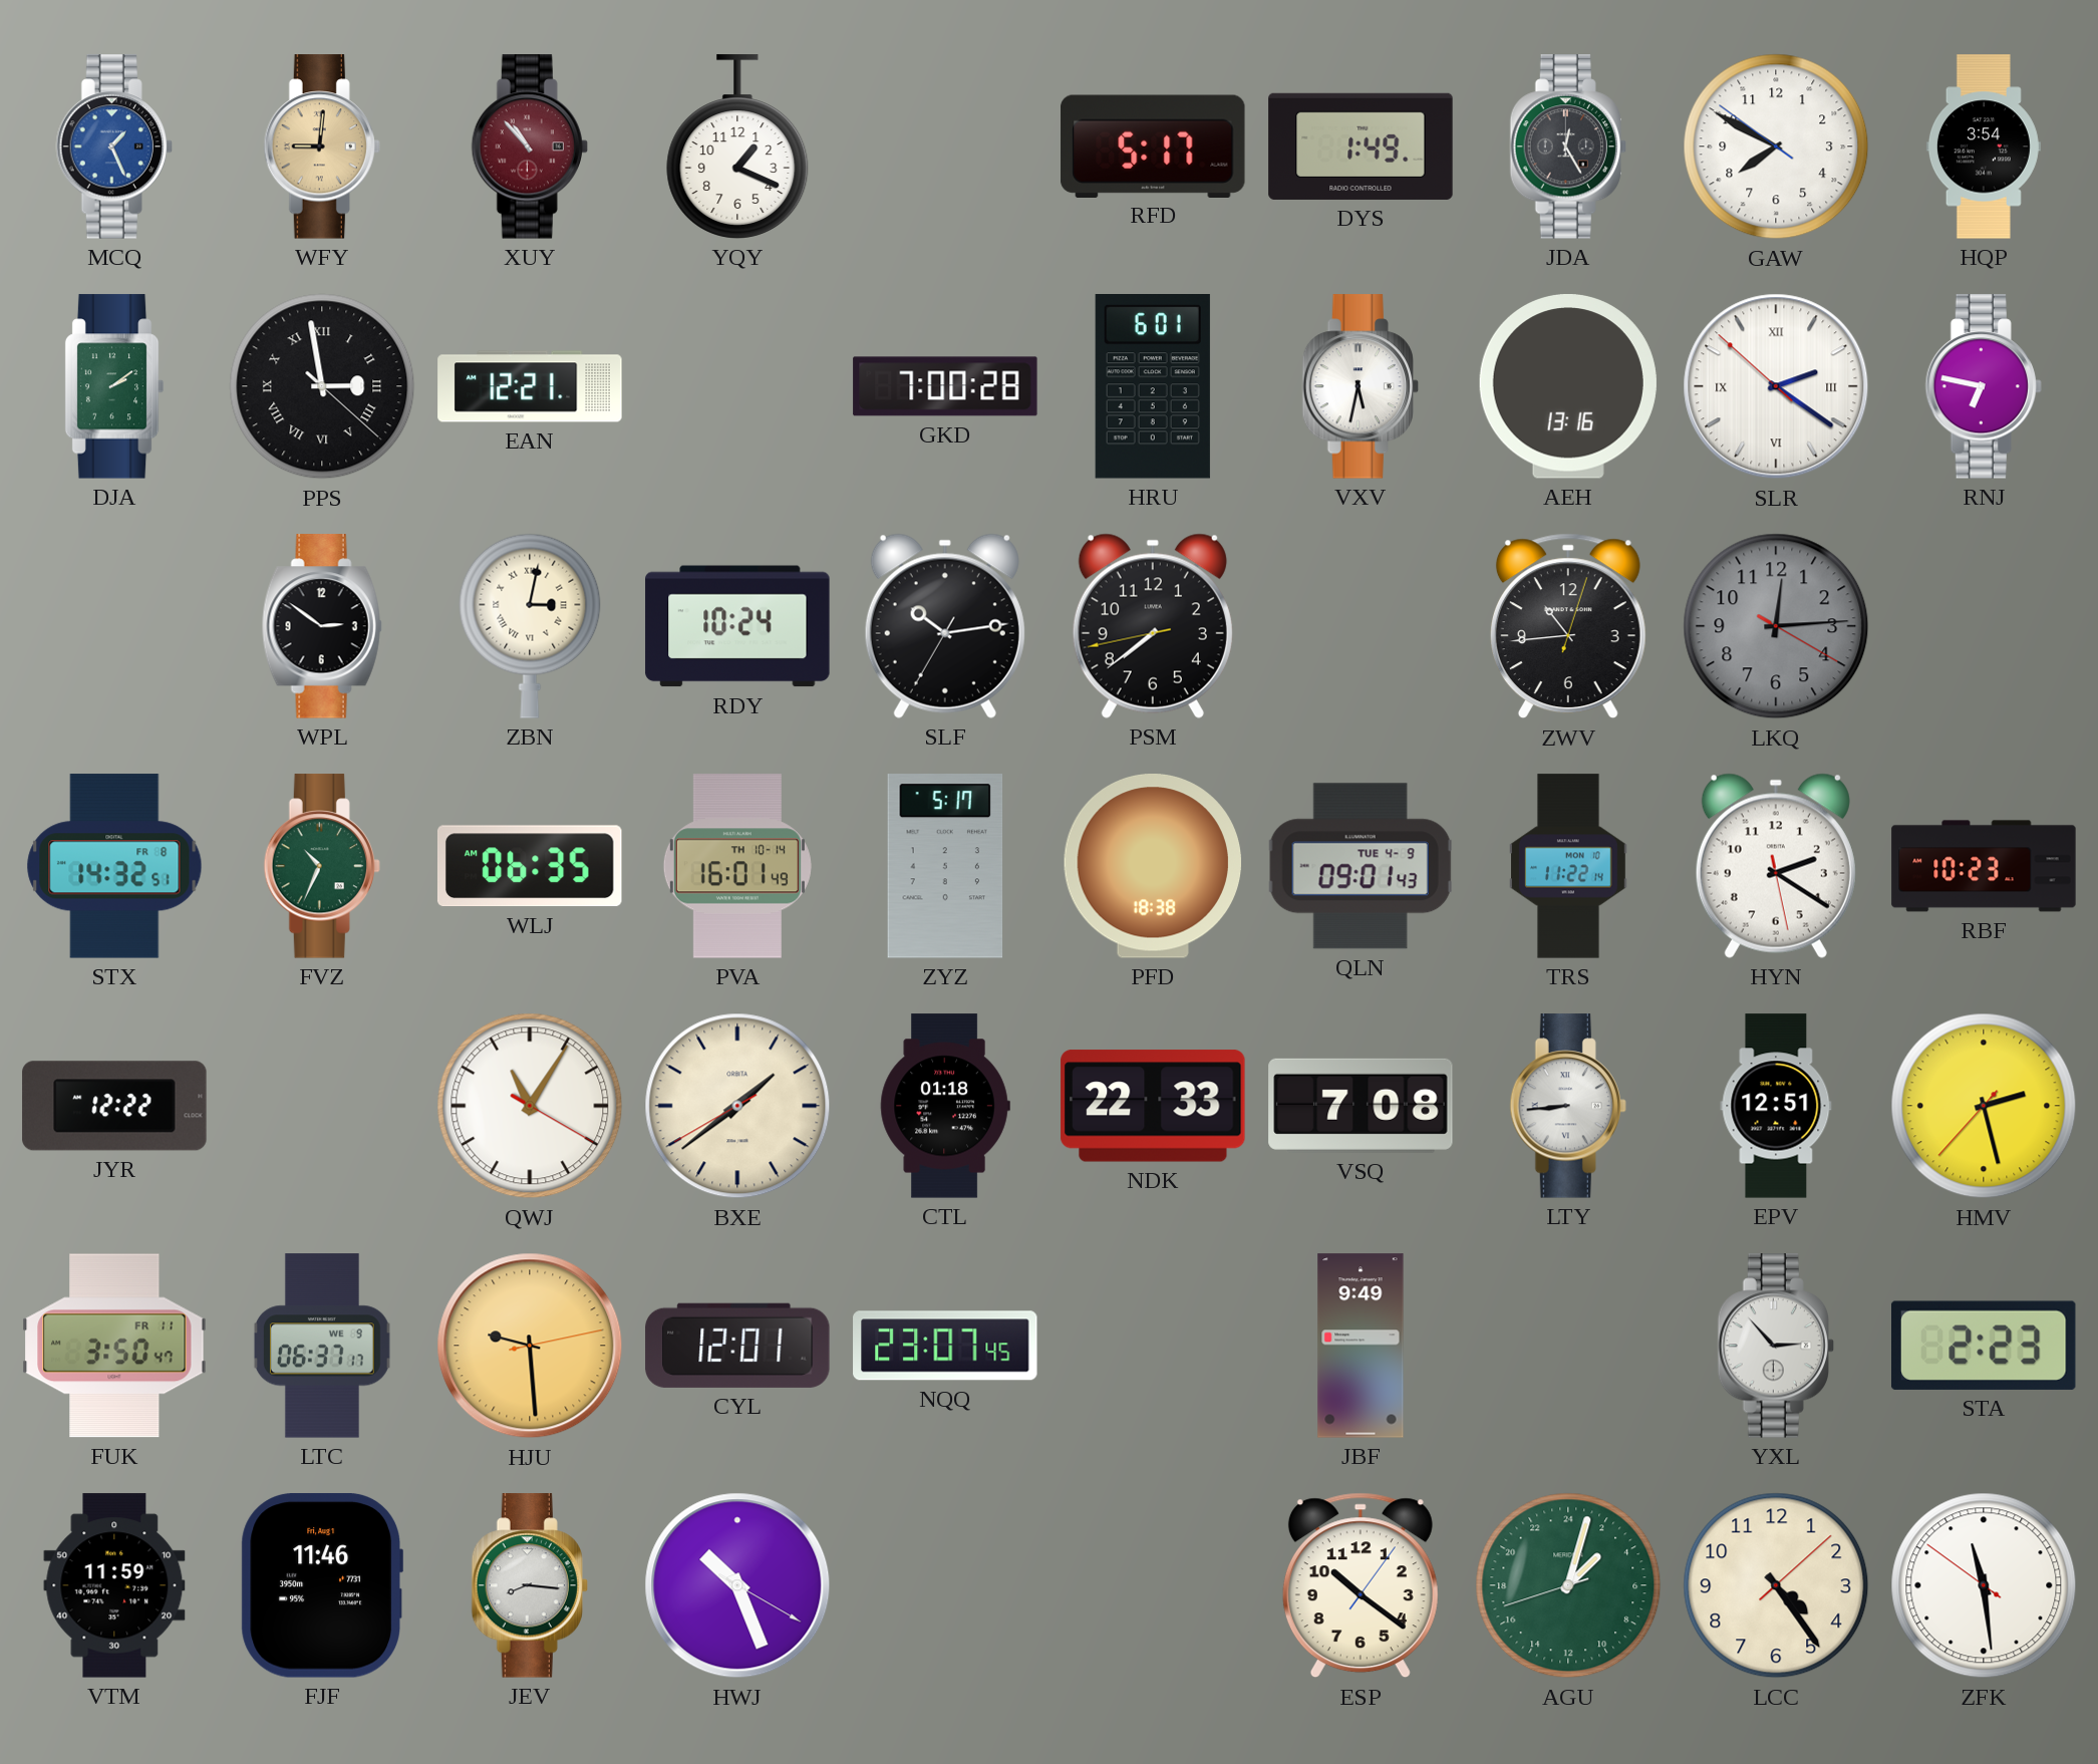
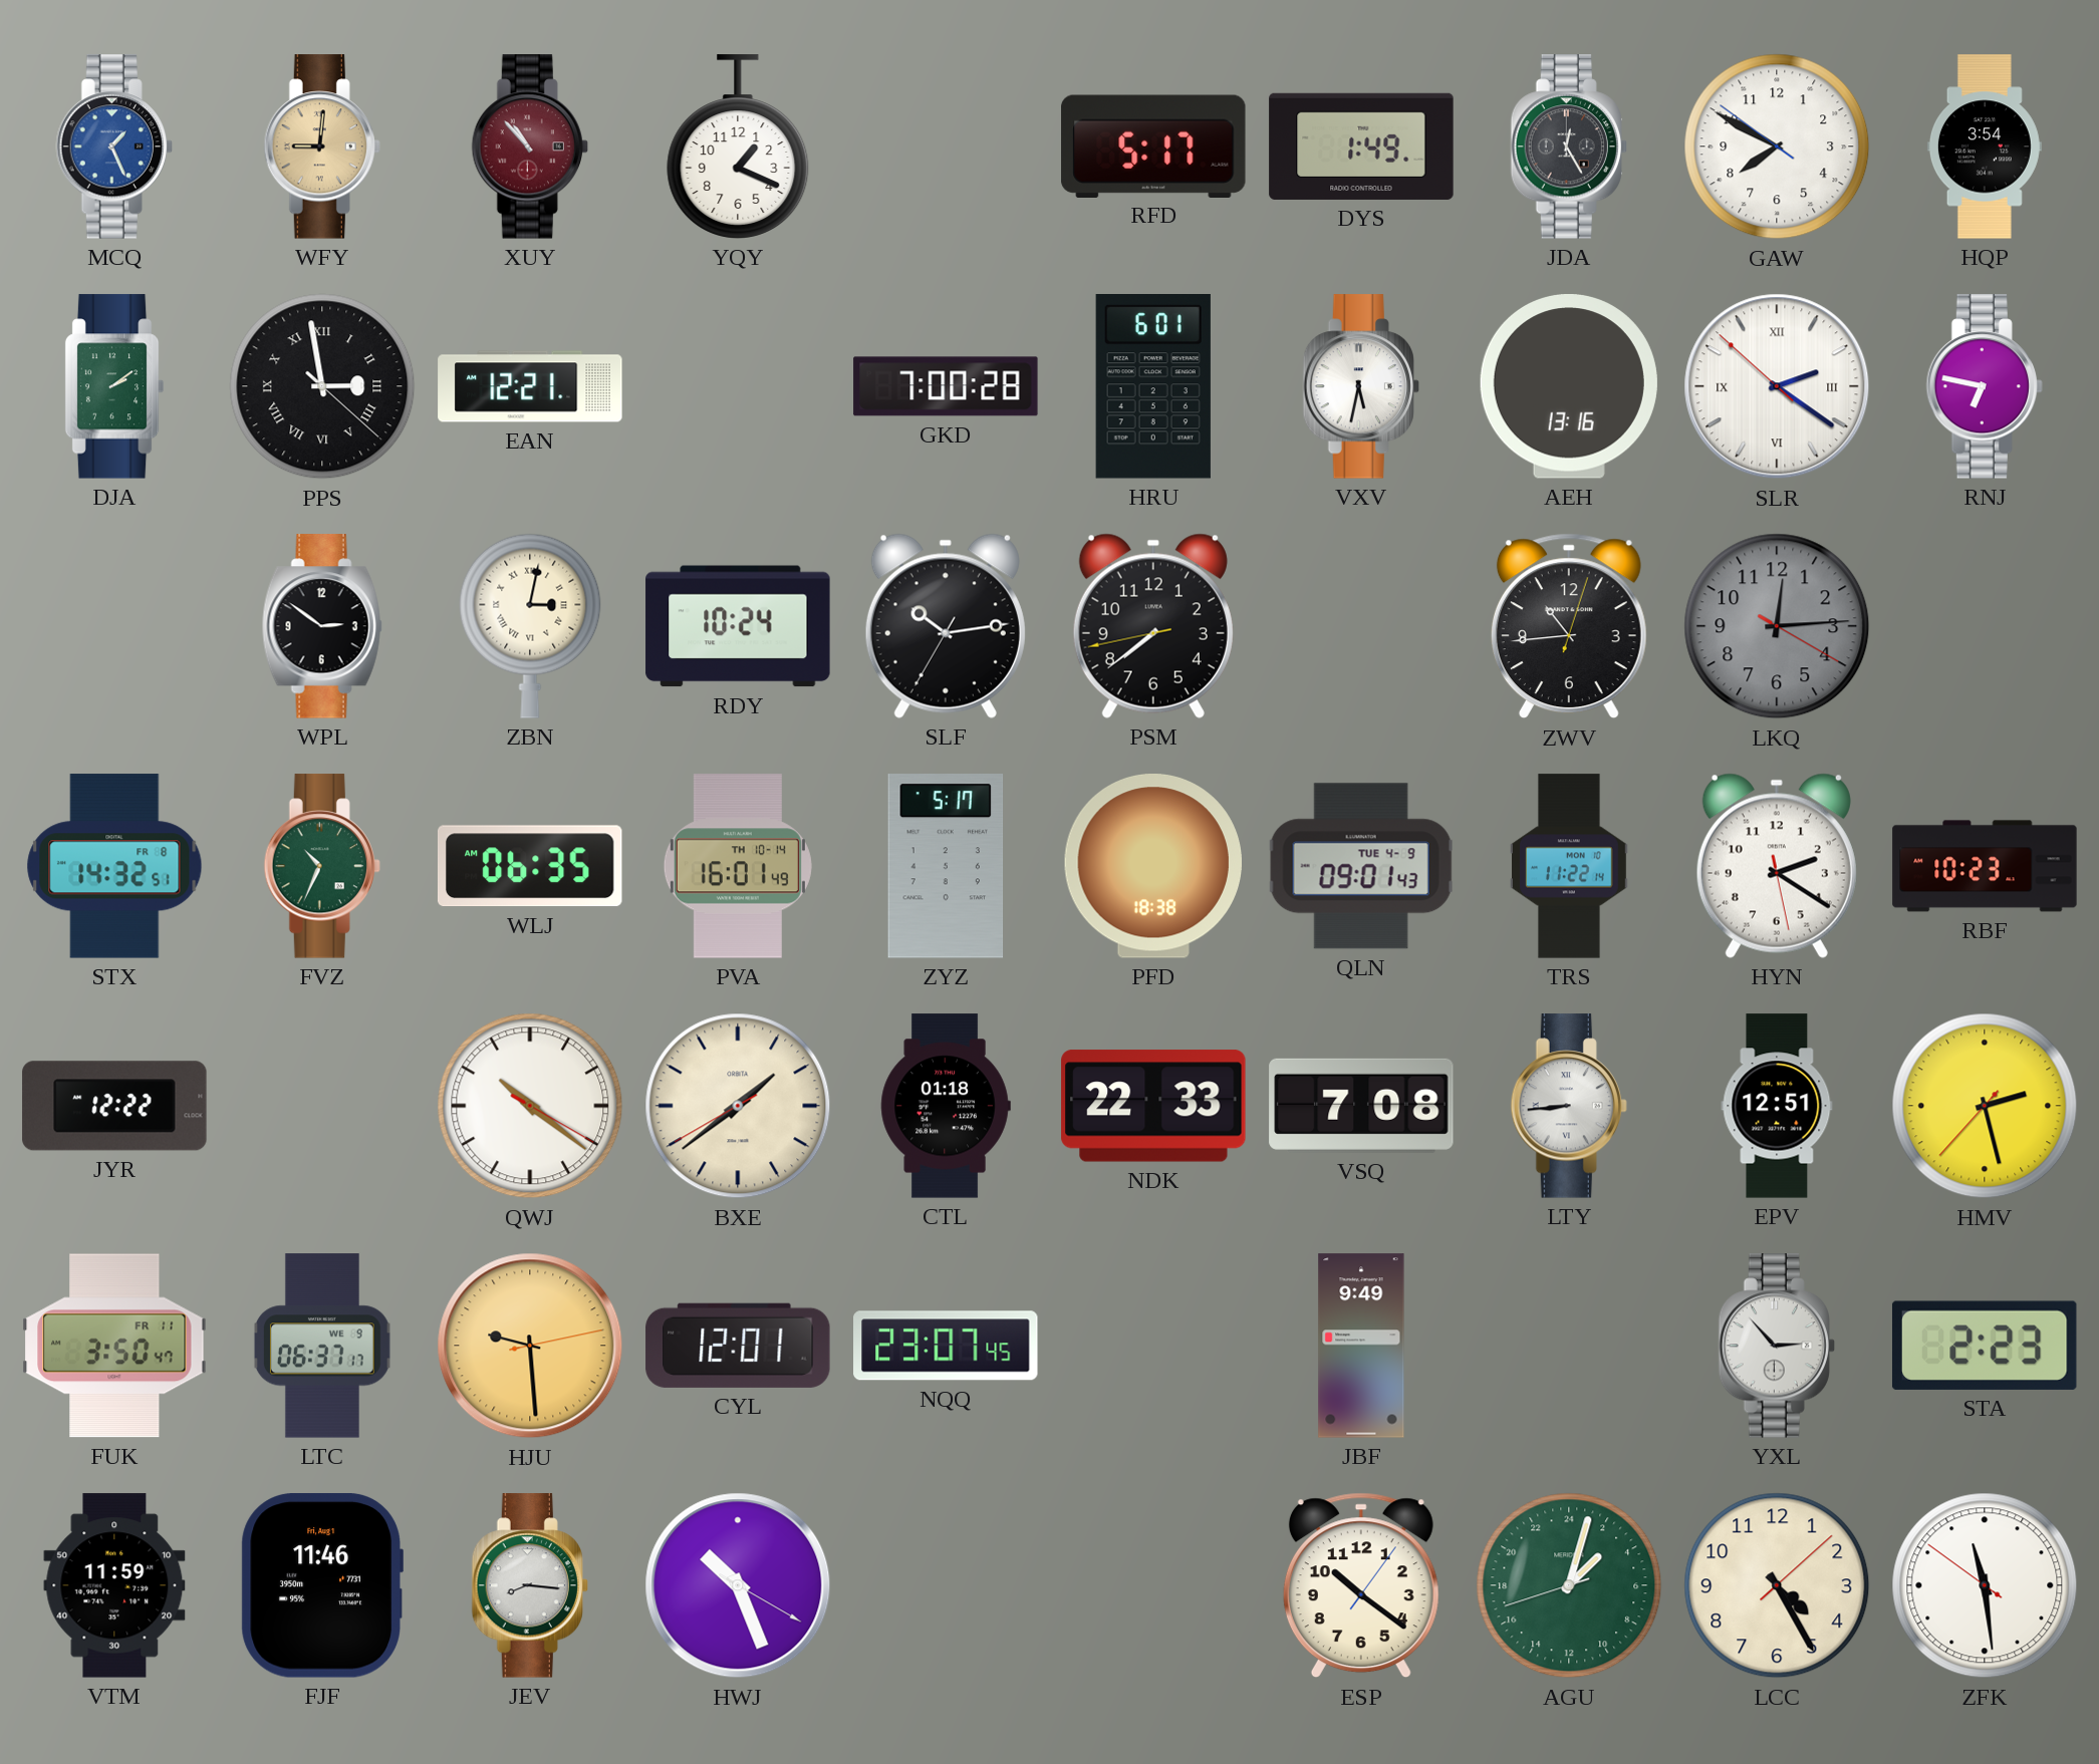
QWJ: 11:05 -> 10:21
LCC: 4:24 -> 4:25
